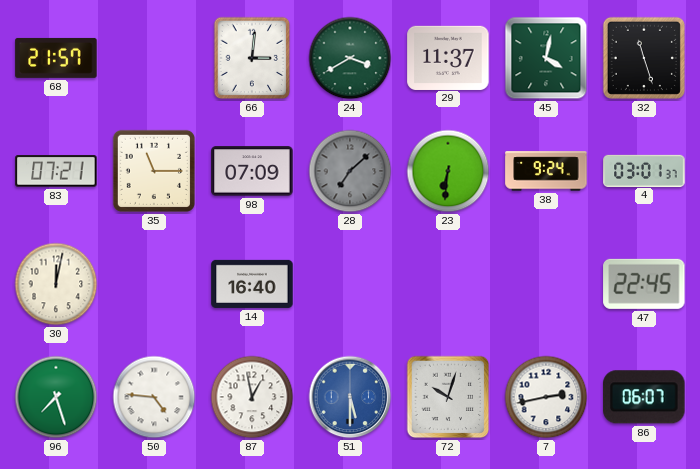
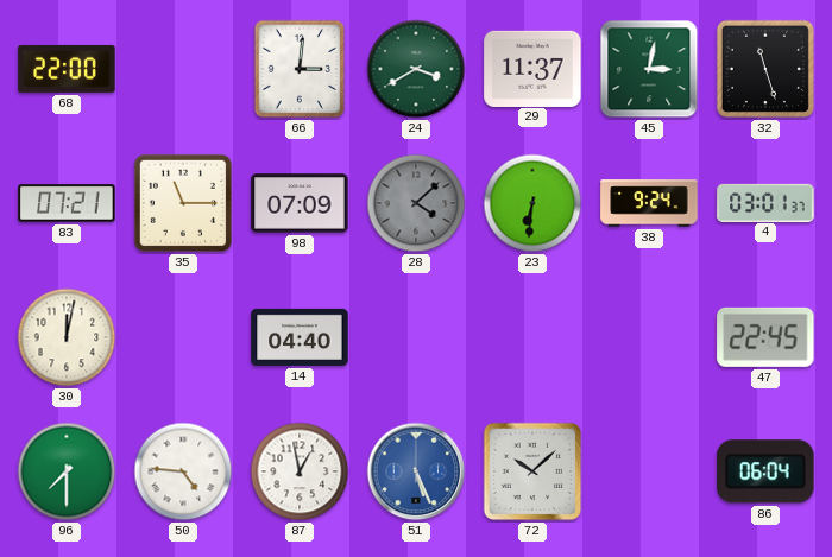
68: 21:57 -> 22:00
45: 4:02 -> 3:02
28: 7:08 -> 4:08
14: 16:40 -> 04:40
96: 7:27 -> 7:30
51: 5:30 -> 5:26
72: 10:03 -> 10:08
7: 2:43 -> none
86: 06:07 -> 06:04
